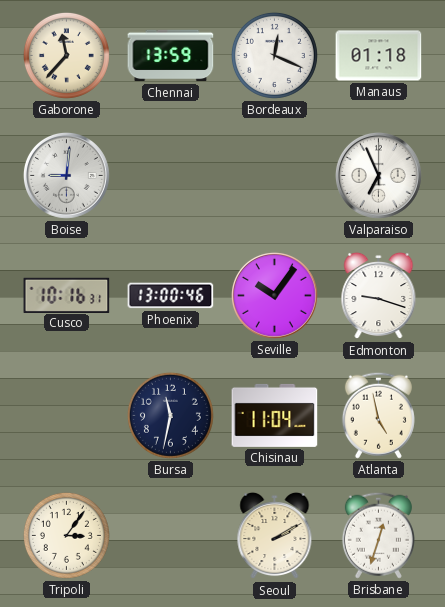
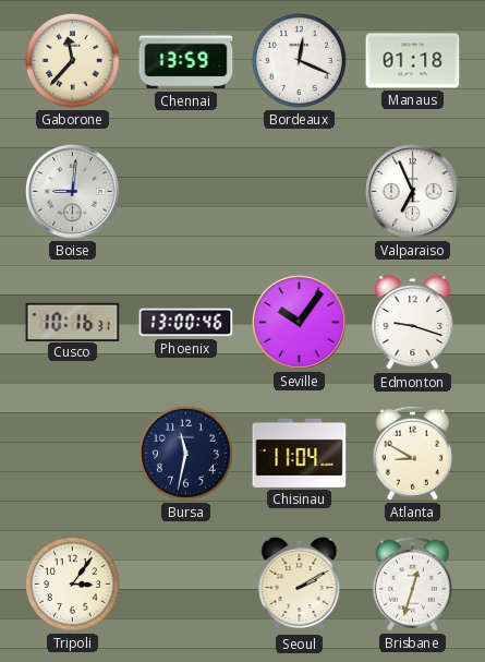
Atlanta: 4:58 -> 8:50
